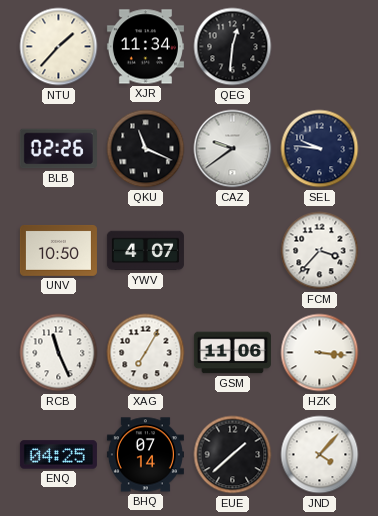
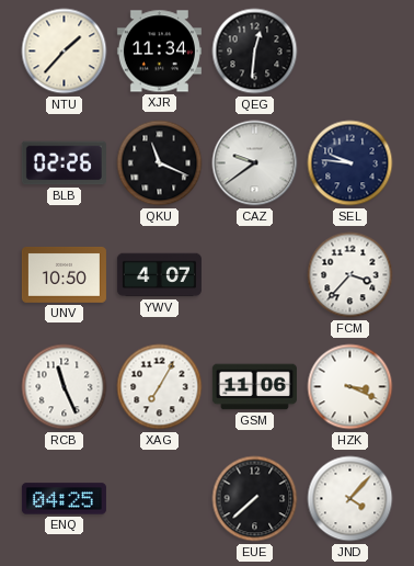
HZK: 3:16 -> 3:19
BHQ: 07:14 -> none
EUE: 1:38 -> 7:38
